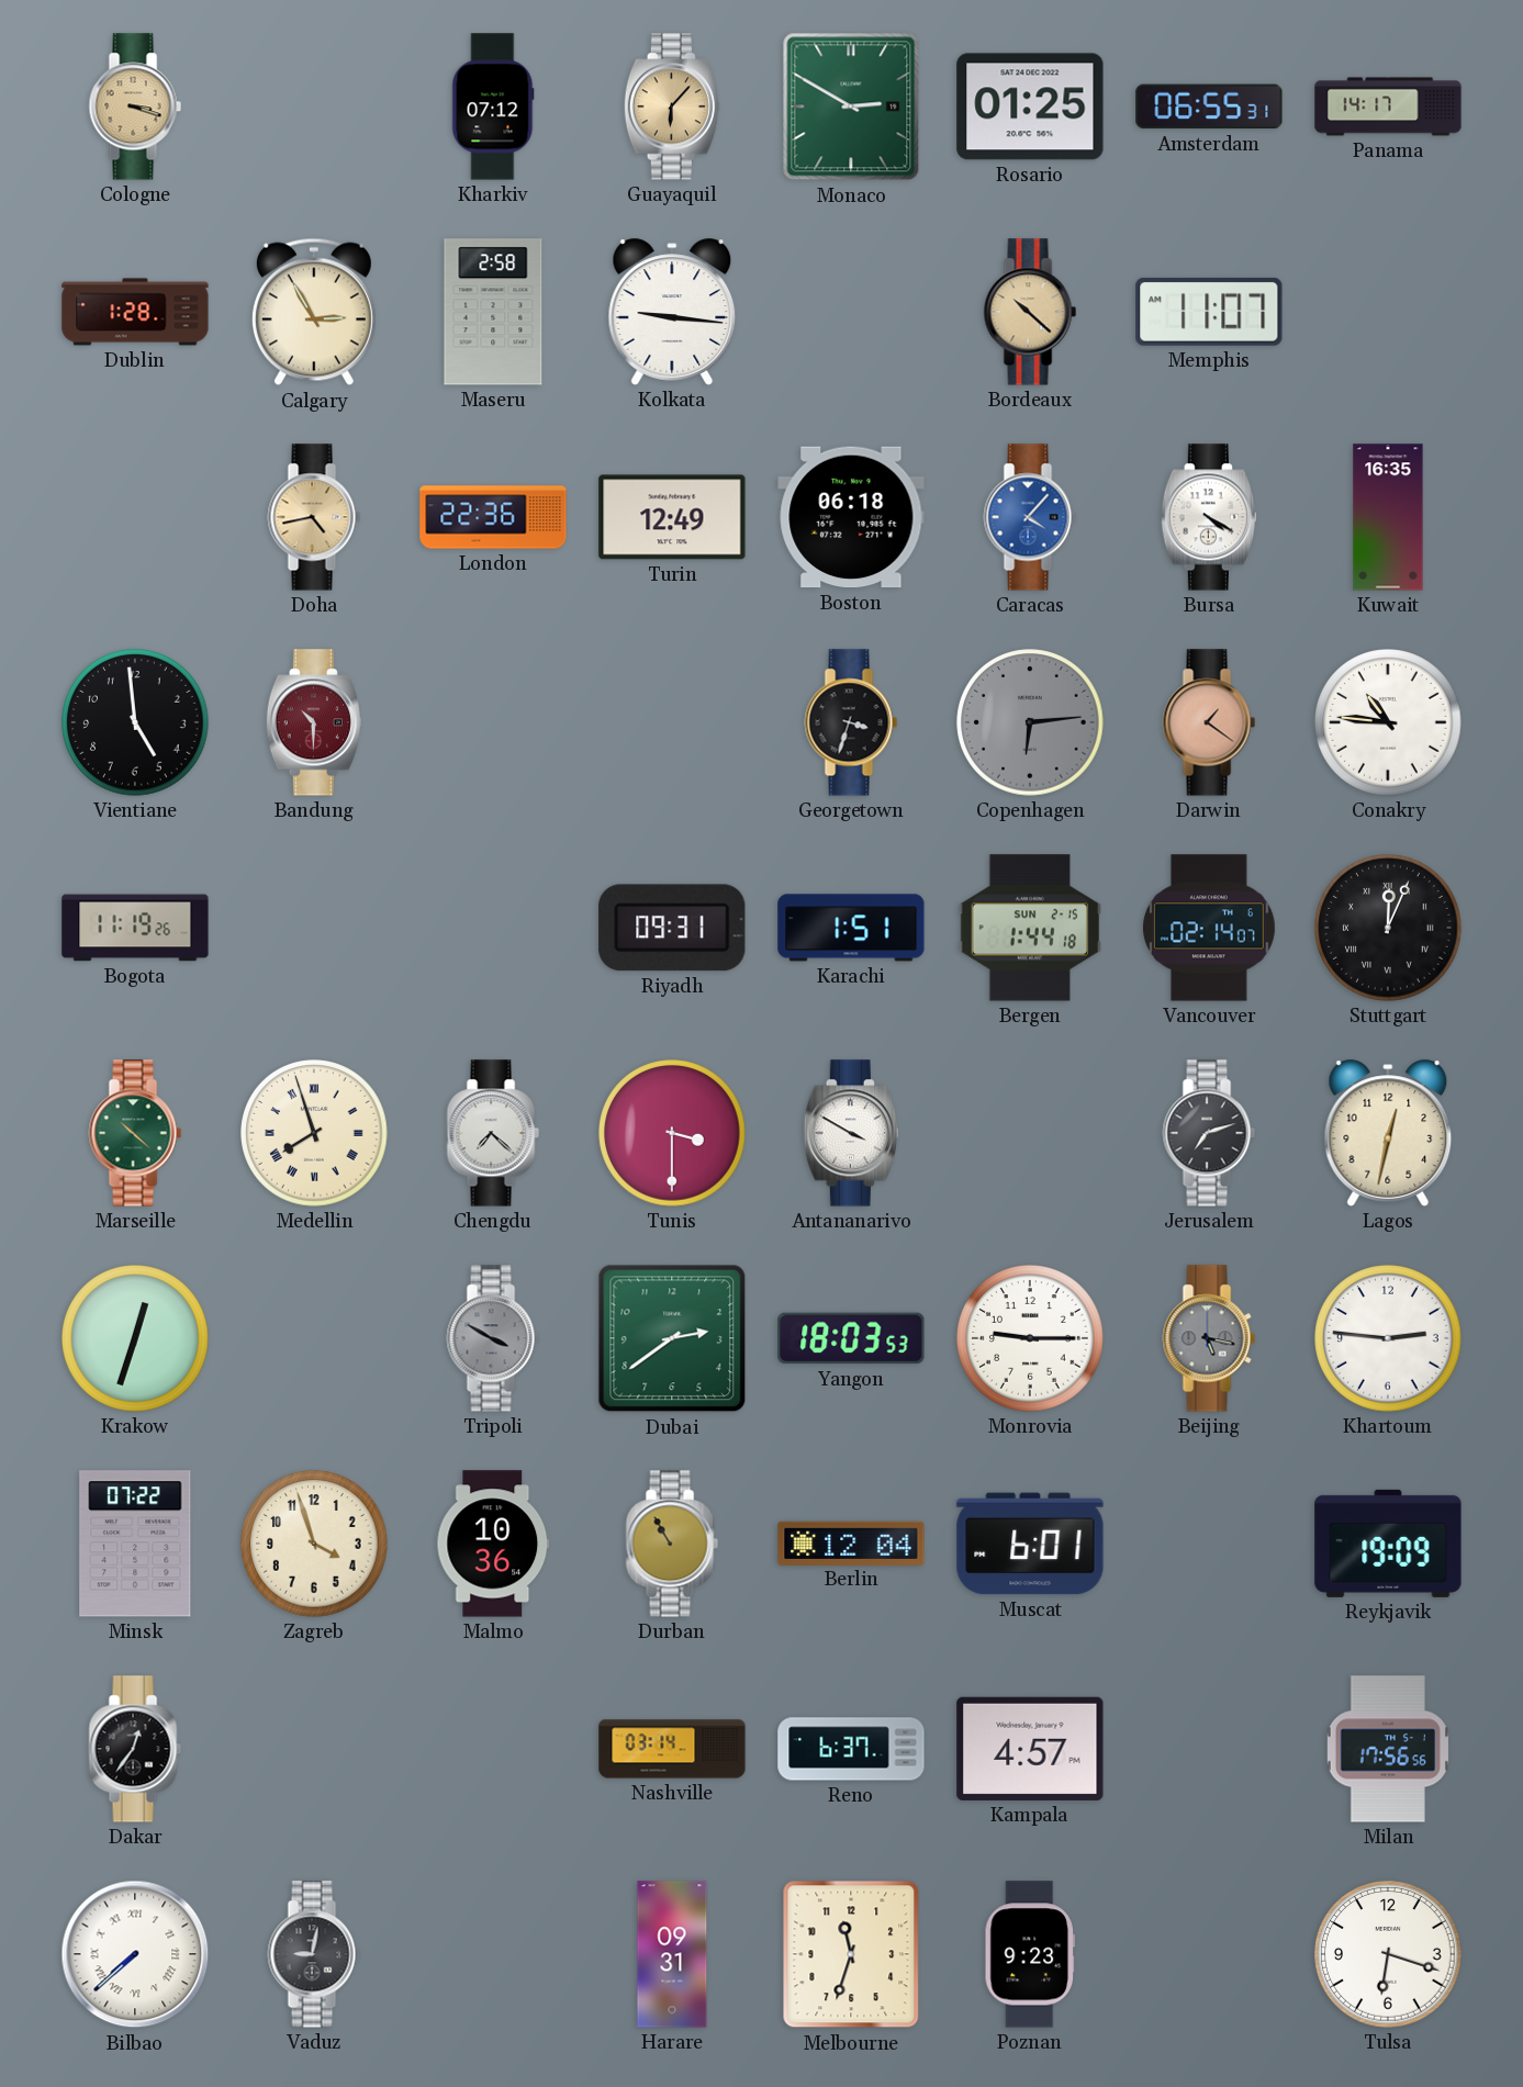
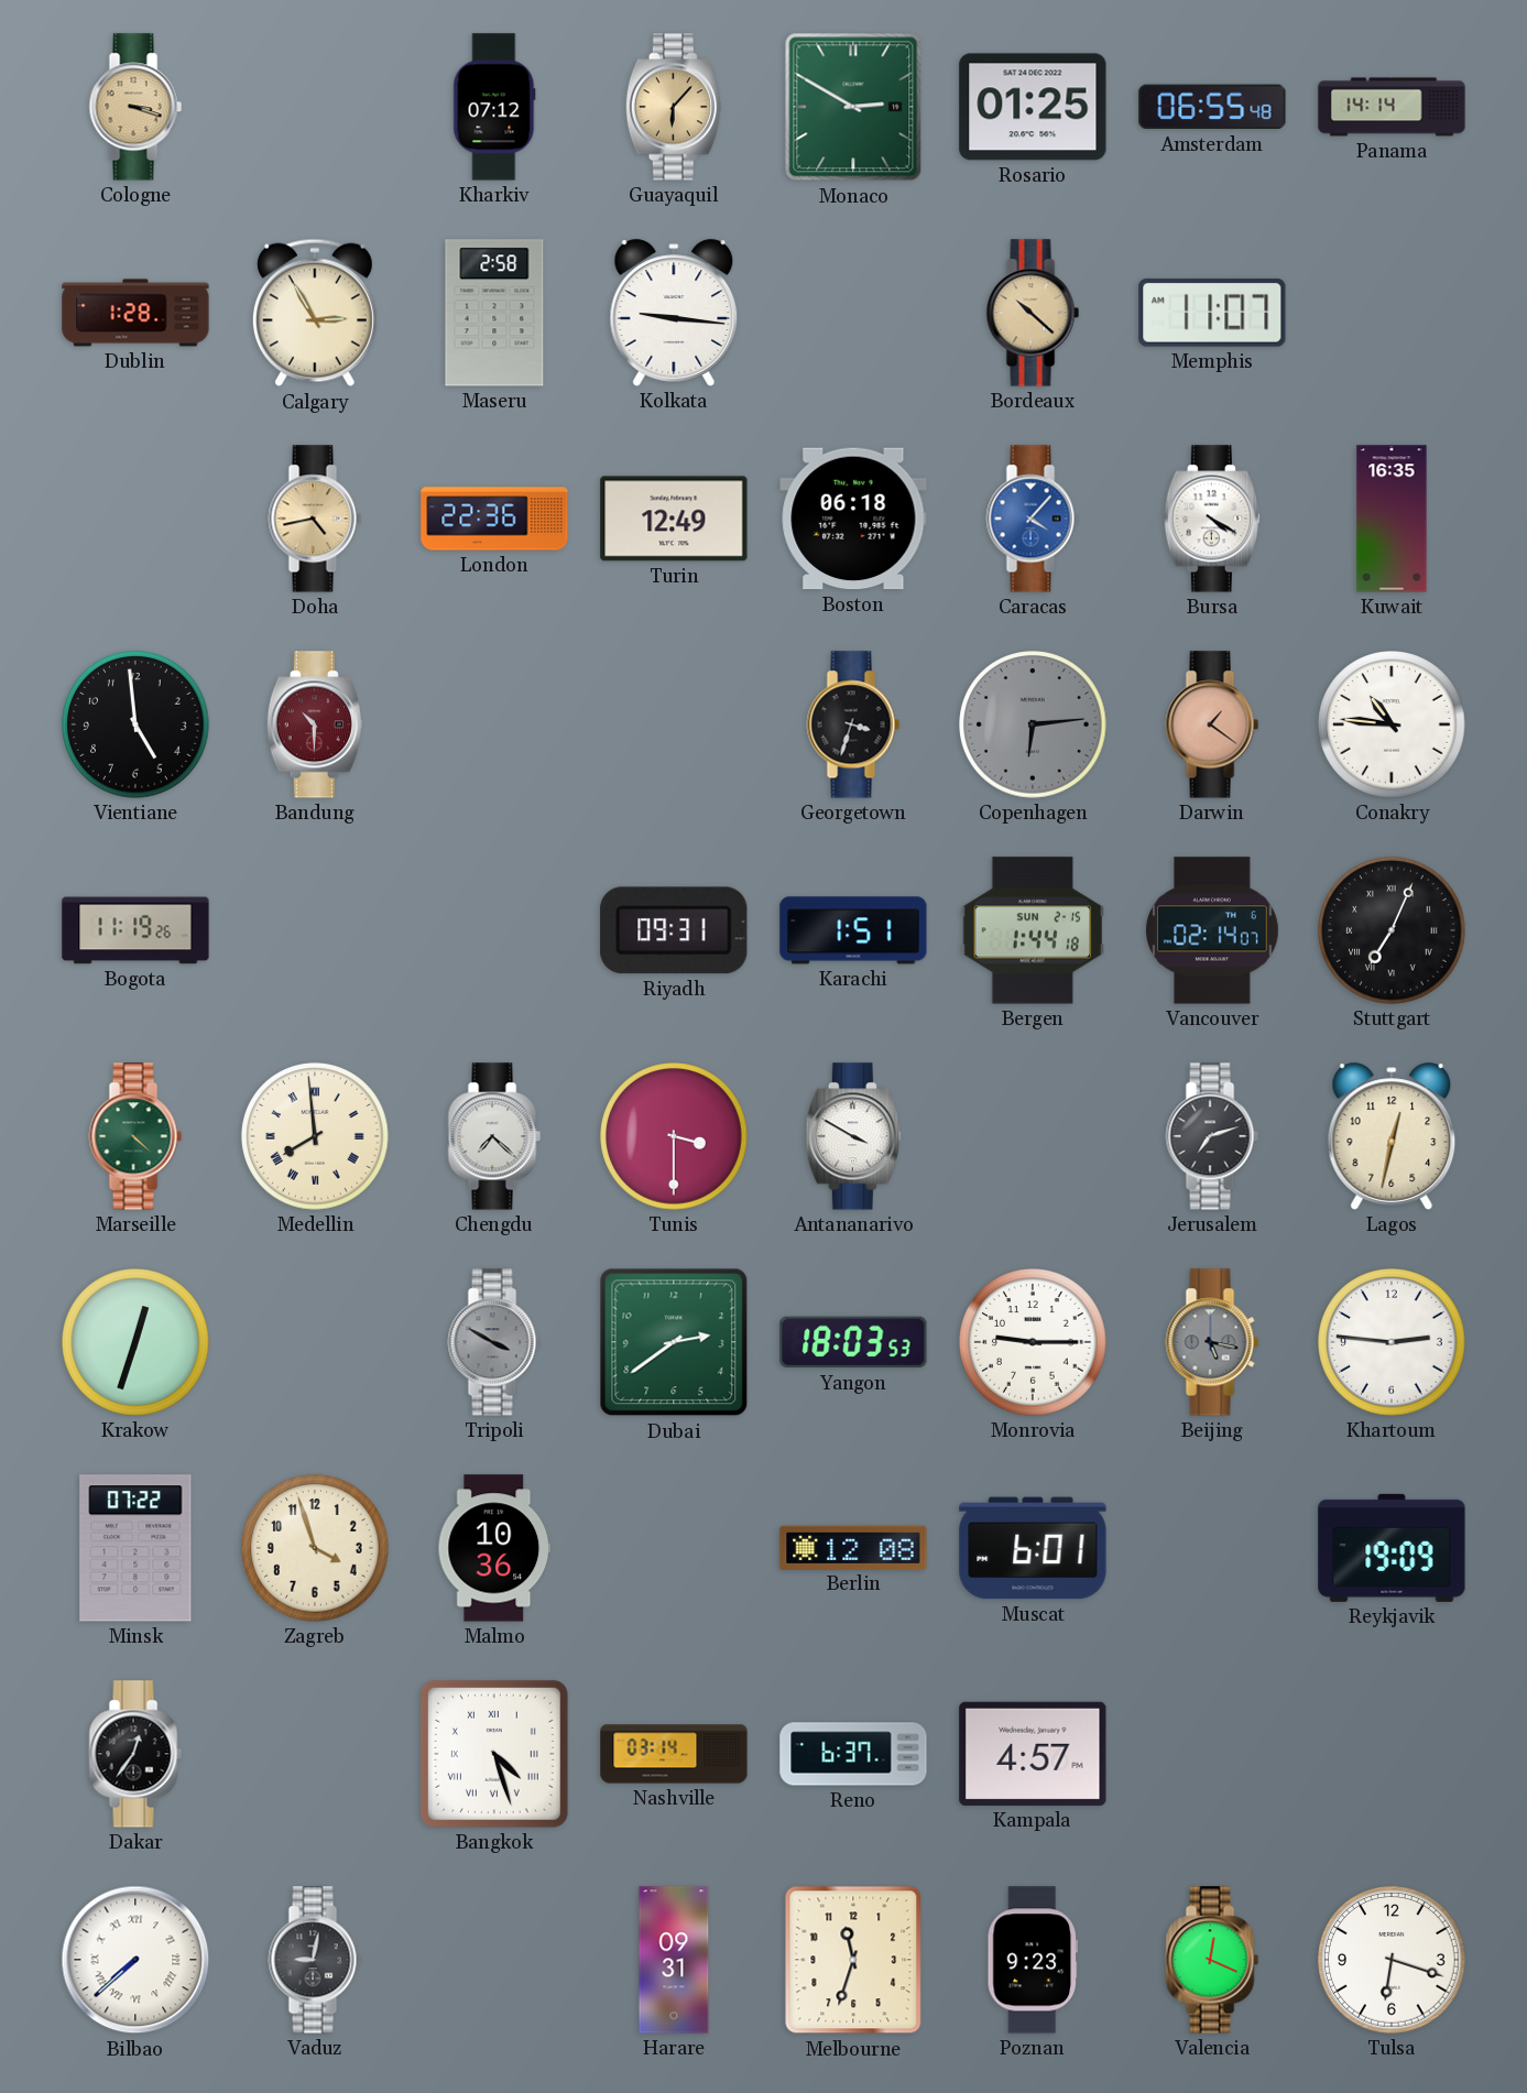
Amsterdam: 06:55:31 -> 06:55:48
Panama: 14:17 -> 14:14
Stuttgart: 12:04 -> 7:04
Marseille: 10:22 -> 4:22
Medellin: 7:57 -> 7:59
Durban: 10:55 -> none
Berlin: 12:04 -> 12:08
Bangkok: none -> 4:27
Milan: 17:56 -> none
Valencia: none -> 12:19
